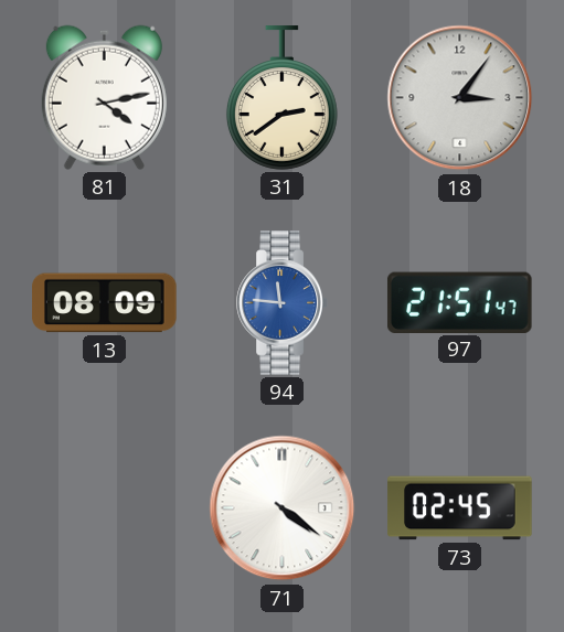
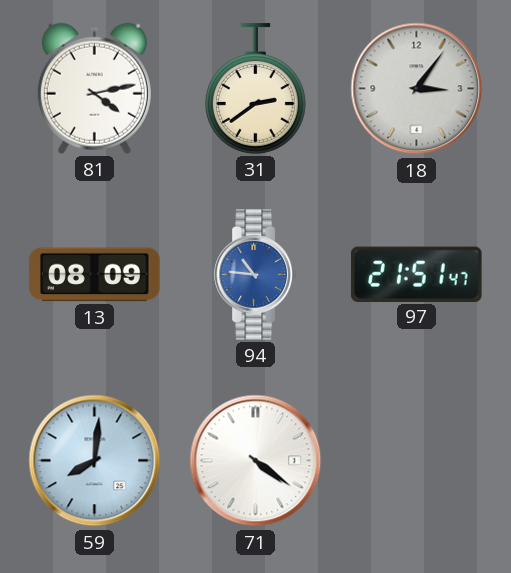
94: 11:46 -> 10:46
59: none -> 8:01
73: 02:45 -> none
